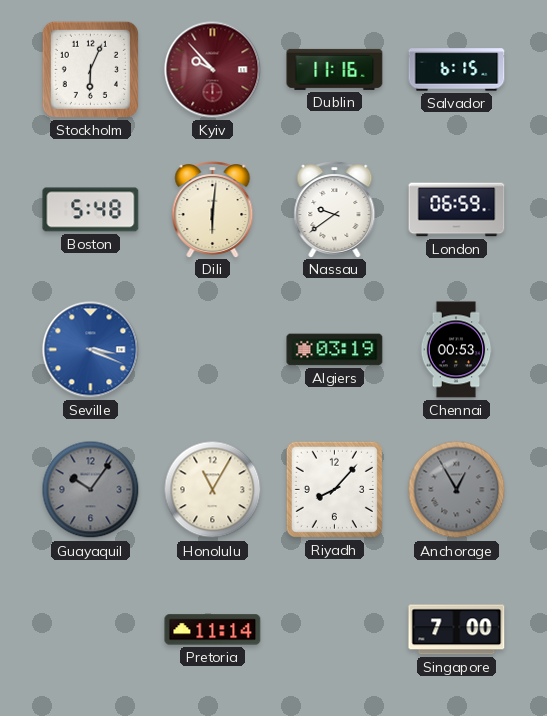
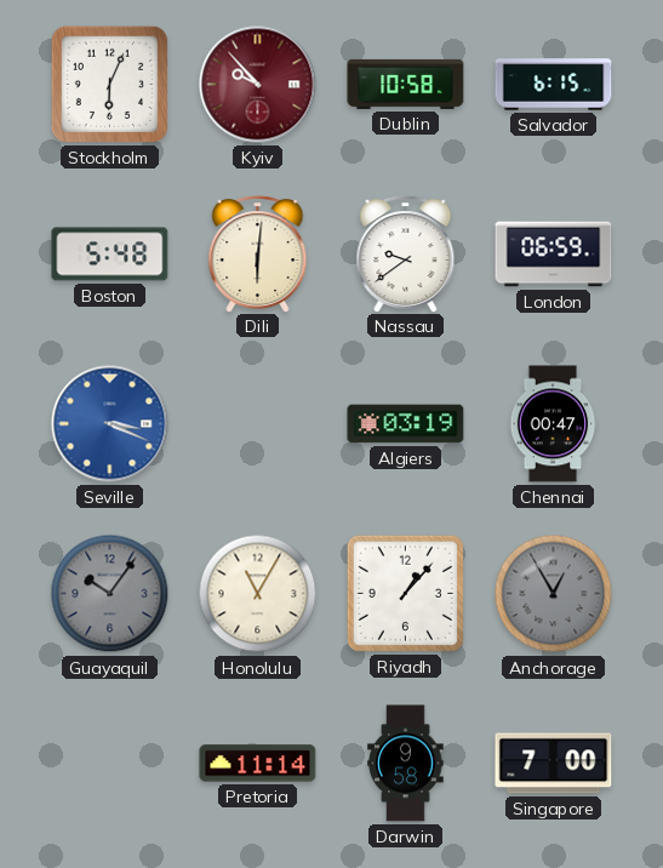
Dublin: 11:16 -> 10:58
Chennai: 00:53 -> 00:47
Riyadh: 8:07 -> 1:07
Darwin: none -> 9:58
